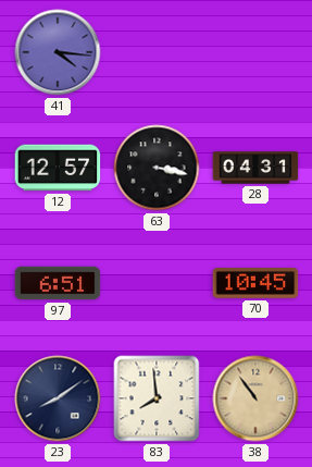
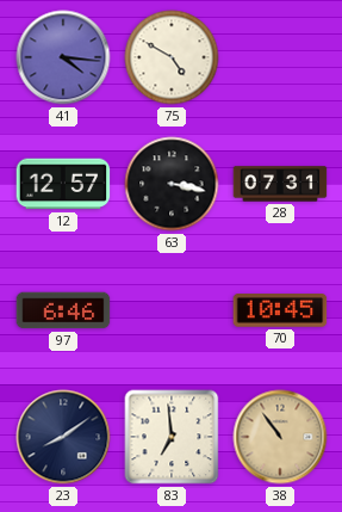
75: none -> 4:50
28: 04:31 -> 07:31
97: 6:51 -> 6:46
83: 7:59 -> 6:59
